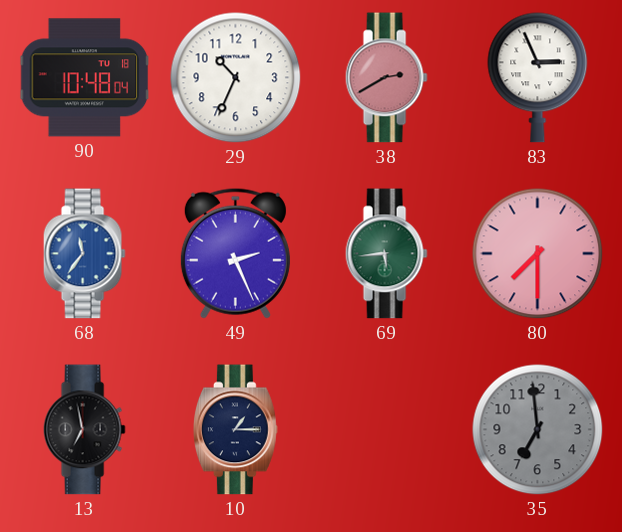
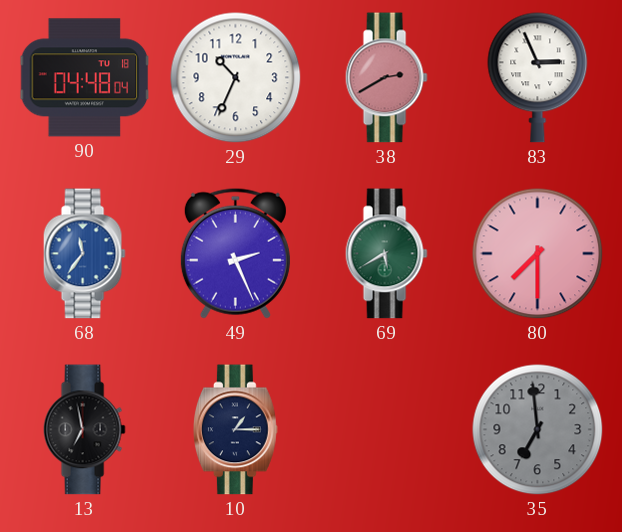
90: 10:48 -> 04:48
69: 5:44 -> 5:40
